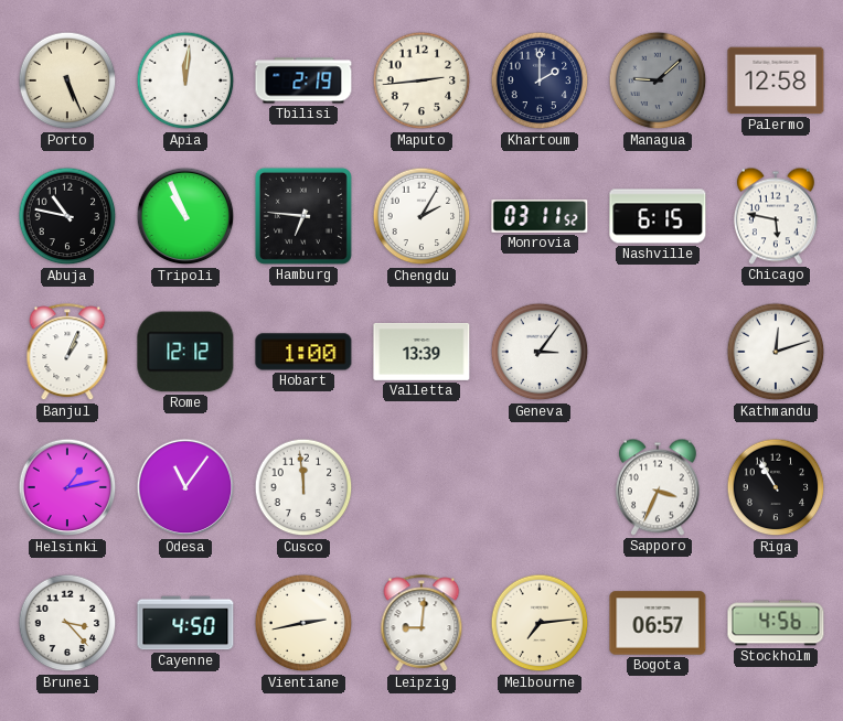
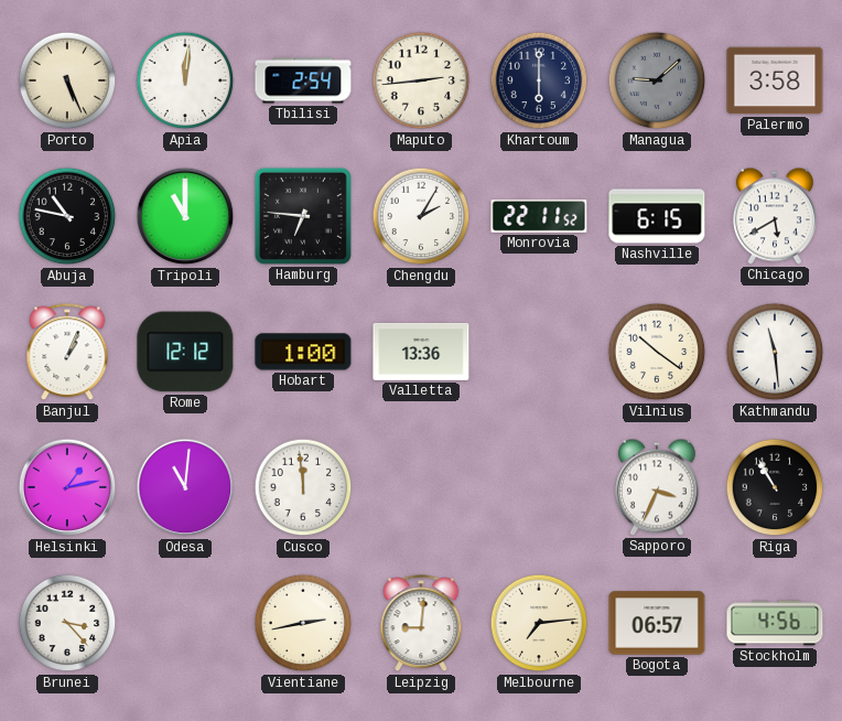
Tbilisi: 2:19 -> 2:54
Khartoum: 2:00 -> 6:00
Palermo: 12:58 -> 3:58
Tripoli: 10:56 -> 11:00
Monrovia: 03:11 -> 22:11
Chicago: 5:47 -> 5:40
Valletta: 13:39 -> 13:36
Geneva: 3:06 -> none
Vilnius: none -> 10:21
Kathmandu: 12:12 -> 11:29
Odesa: 11:06 -> 11:01
Cayenne: 4:50 -> none
